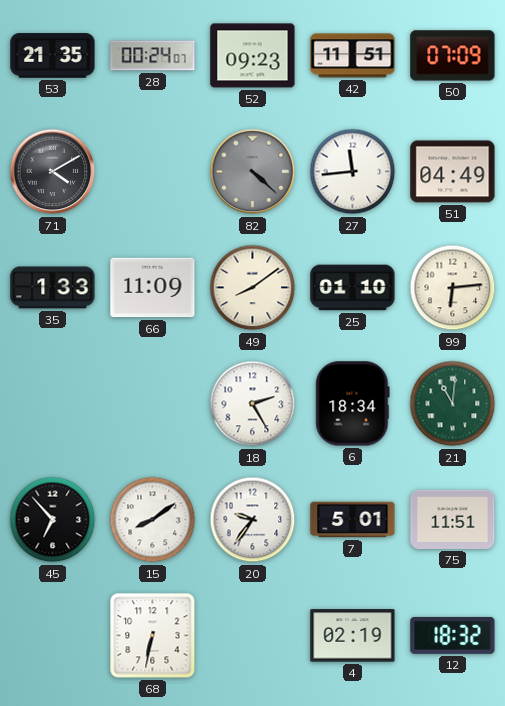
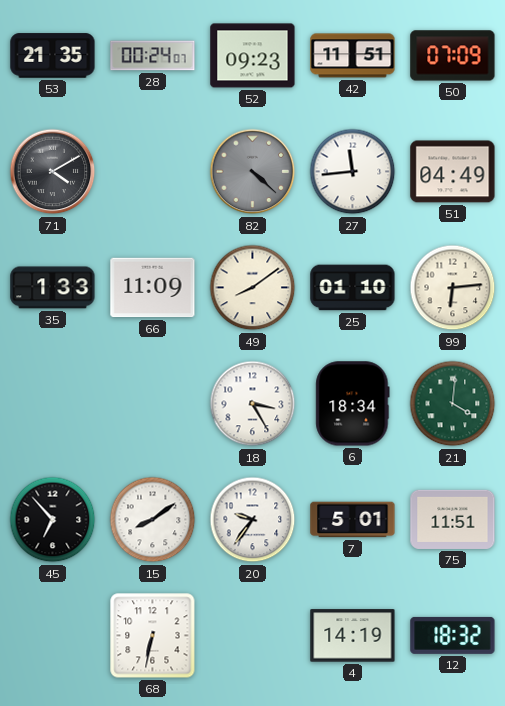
18: 2:25 -> 3:25
21: 11:01 -> 4:01
4: 02:19 -> 14:19
